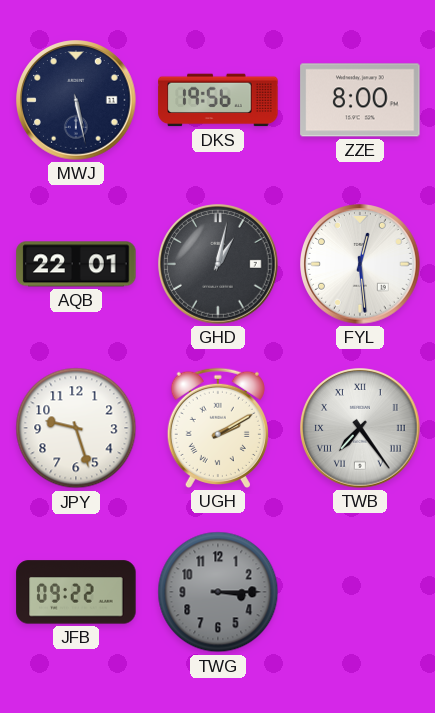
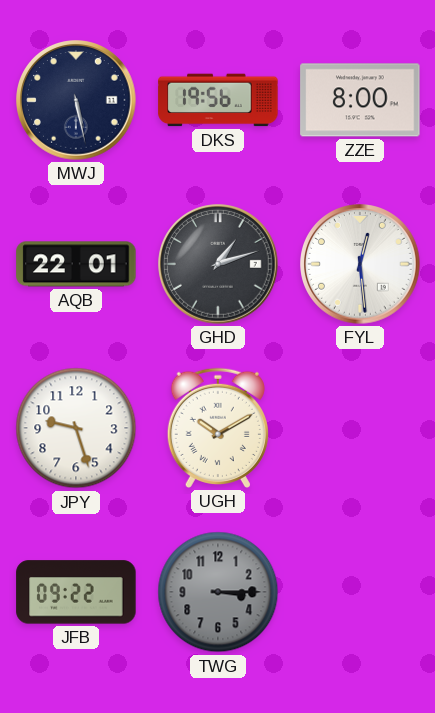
GHD: 1:02 -> 1:12
UGH: 2:10 -> 10:10
TWB: 7:24 -> none
